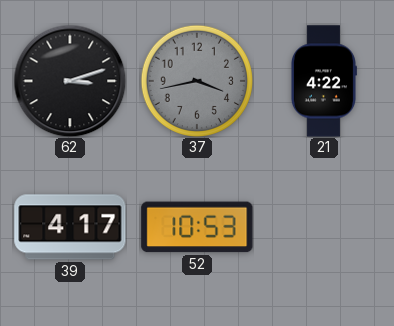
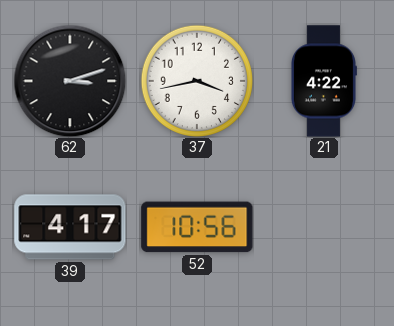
37 dial: grey -> white
52: 10:53 -> 10:56
